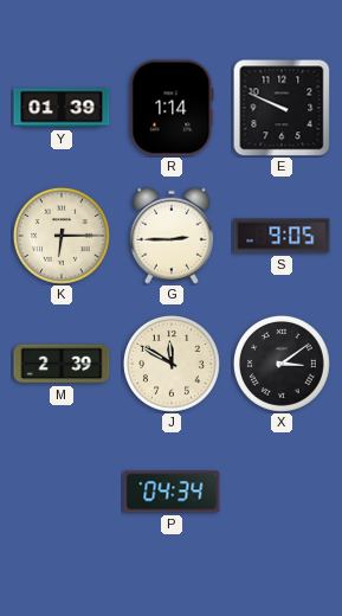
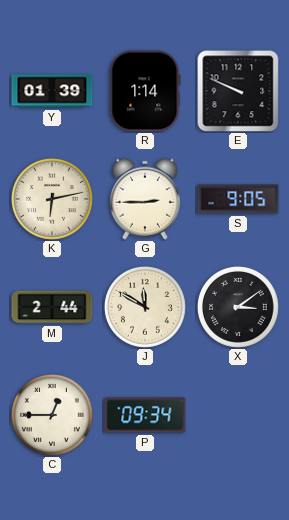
K: 6:15 -> 6:13
M: 2:39 -> 2:44
C: none -> 12:45
P: 04:34 -> 09:34
